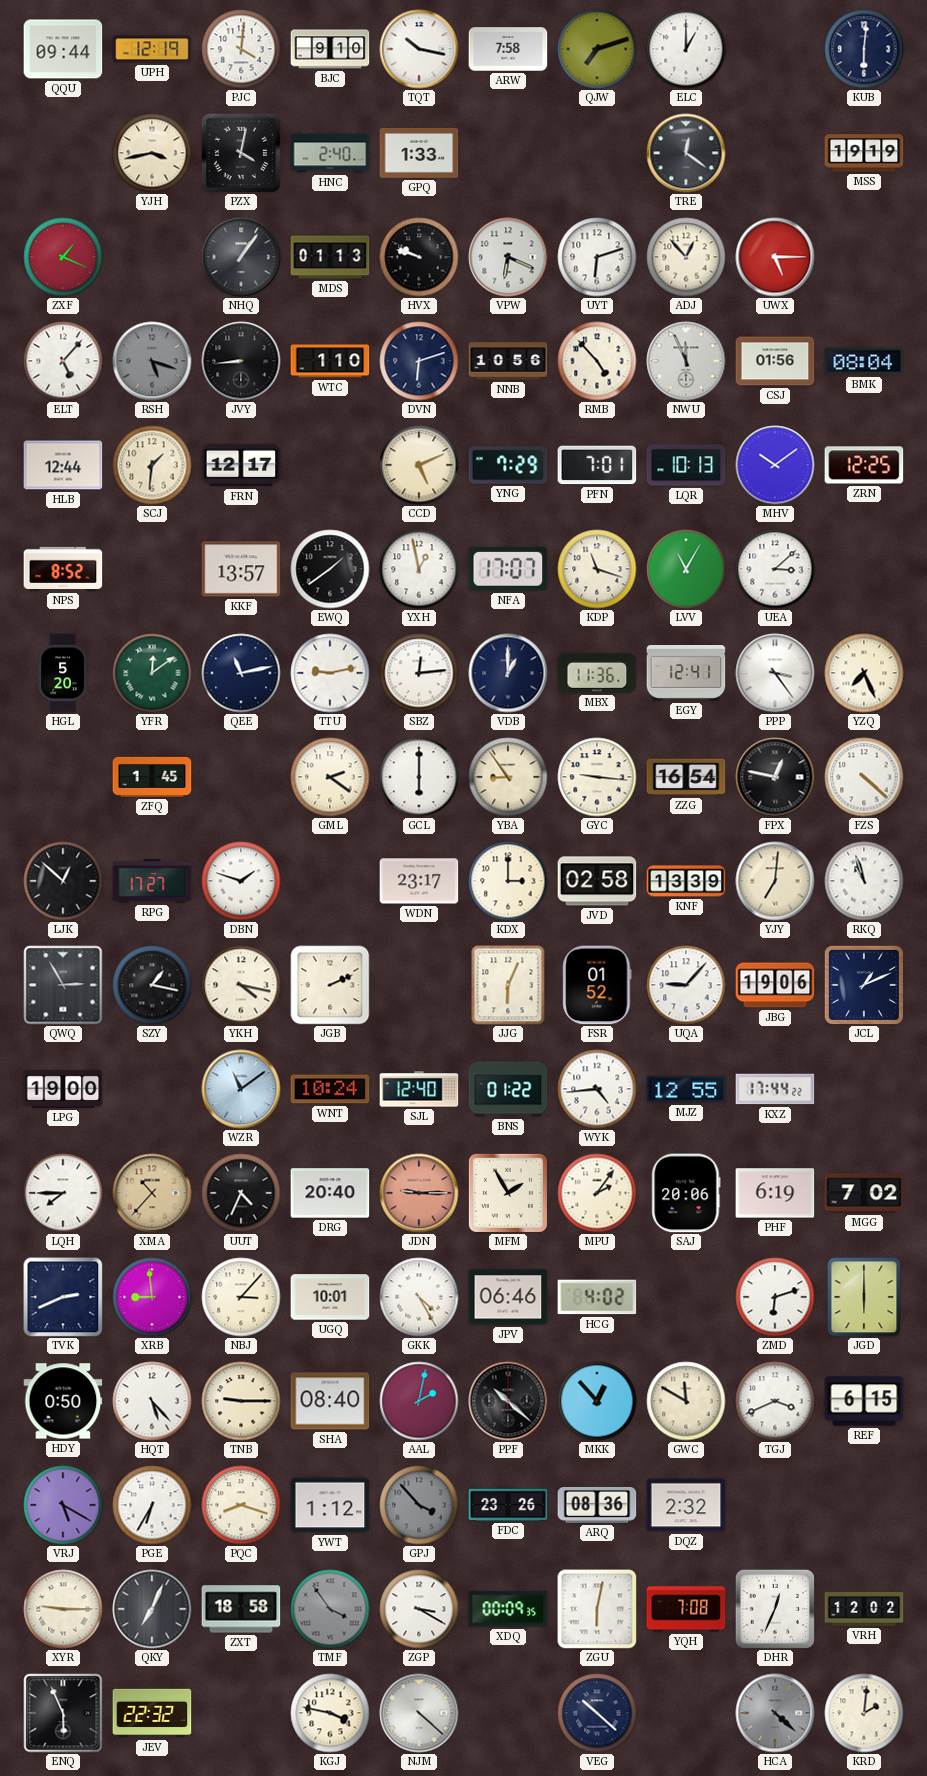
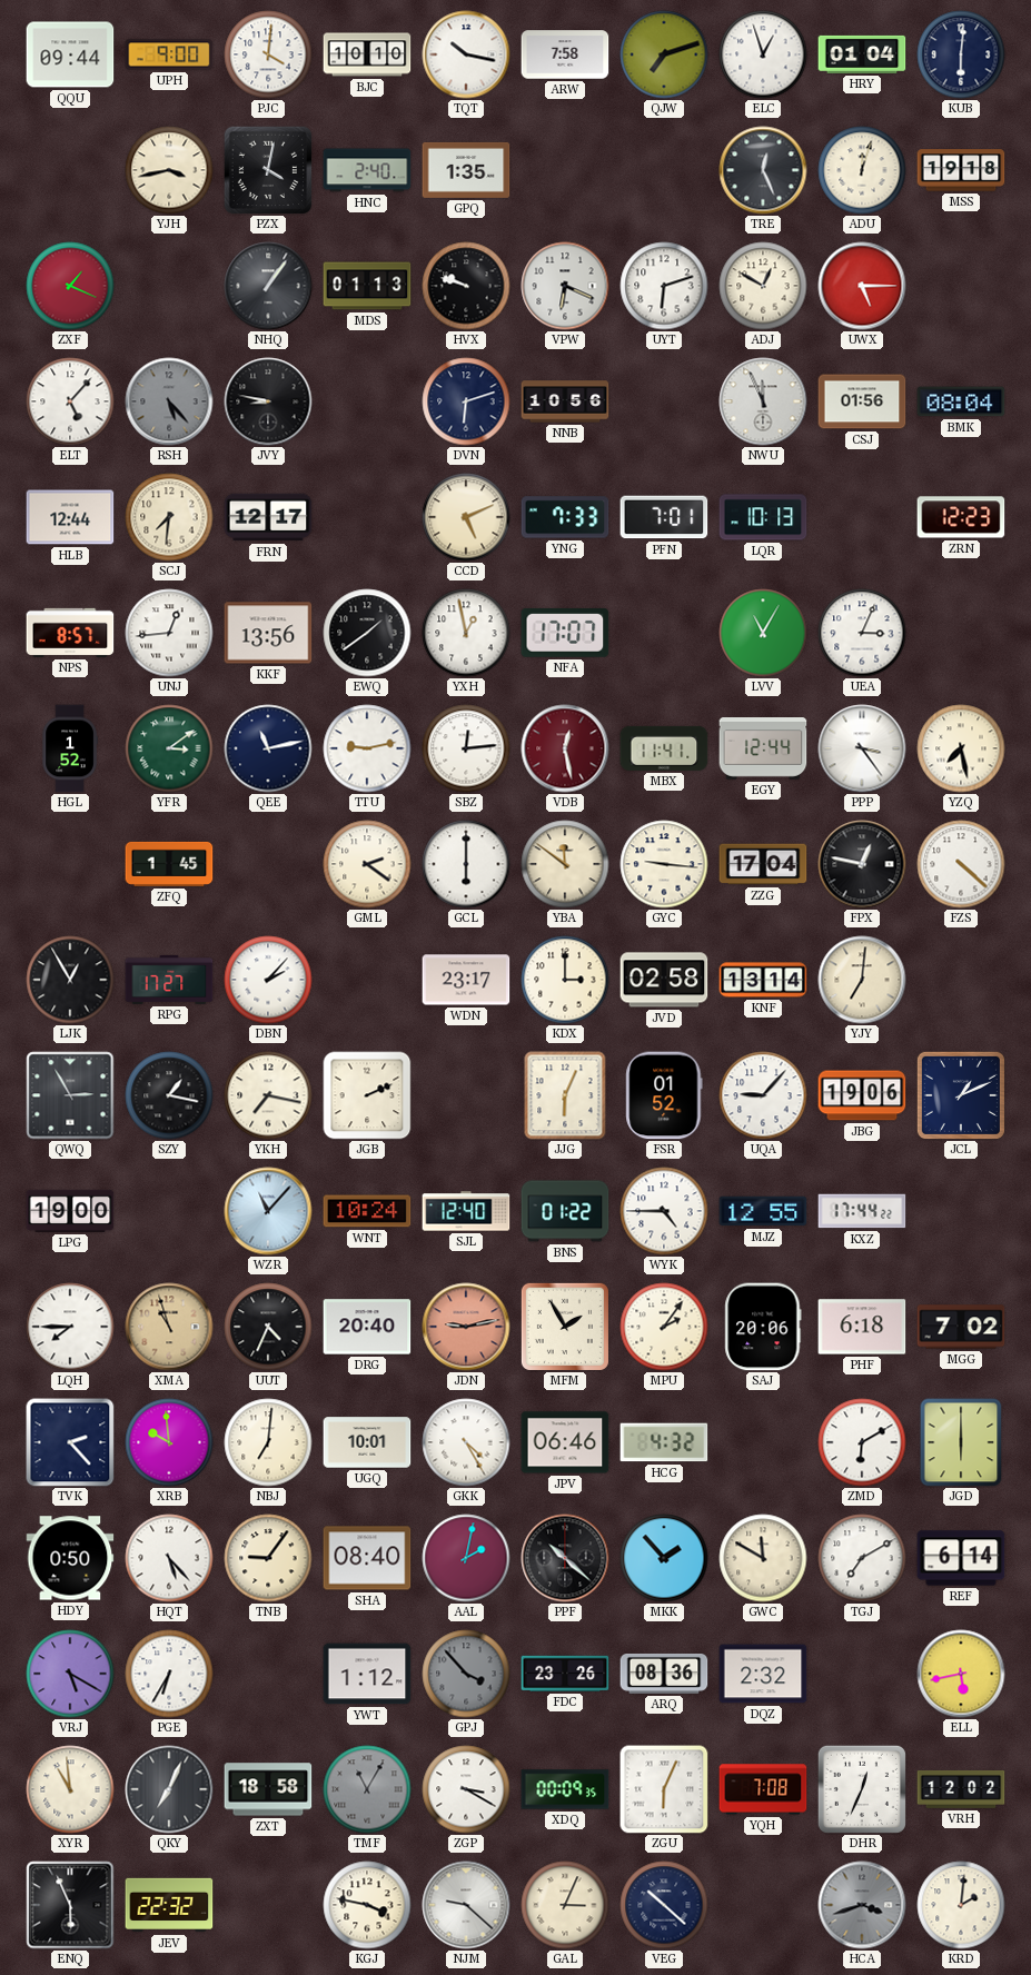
UPH: 12:19 -> 9:00
BJC: 9:10 -> 10:10
ELC: 1:00 -> 12:57
HRY: none -> 01:04
GPQ: 1:33 -> 1:35
TRE: 12:21 -> 12:26
ADU: none -> 12:03
MSS: 19:19 -> 19:18
ADJ: 12:53 -> 12:50
RSH: 5:18 -> 5:23
JVY: 8:44 -> 8:47
WTC: 1:10 -> none
RMB: 4:53 -> none
SCJ: 1:31 -> 7:31
YNG: 7:29 -> 7:33
MHV: 10:09 -> none
ZRN: 12:25 -> 12:23
NPS: 8:52 -> 8:57
UNJ: none -> 12:44
KKF: 13:57 -> 13:56
KDP: 11:18 -> none
UEA: 3:08 -> 3:04
HGL: 5:20 -> 1:52
YFR: 12:09 -> 3:09
VDB: 1:00 -> 12:28
VDB dial: navy -> burgundy
MBX: 11:36 -> 11:41
EGY: 12:41 -> 12:44
YZQ: 7:26 -> 7:28
YBA: 8:54 -> 11:51
ZZG: 16:54 -> 17:04
LJK: 12:52 -> 12:55
DBN: 1:48 -> 2:07
KNF: 13:39 -> 13:14
RKQ: 10:57 -> none
YKH: 4:17 -> 7:17
WZR: 11:09 -> 11:07
WYK: 4:44 -> 4:45
XMA: 10:37 -> 10:57
JDN: 9:15 -> 9:13
PHF: 6:19 -> 6:18
TVK: 2:41 -> 2:23
XRB: 8:59 -> 9:59
NBJ: 3:07 -> 7:01
HCG: 4:02 -> 4:32
ZMD: 6:12 -> 6:10
TNB: 9:15 -> 9:06
MKK: 12:53 -> 1:53
TGJ: 3:41 -> 7:10
REF: 6:15 -> 6:14
PQC: 8:18 -> none
ELL: none -> 5:43
XYR: 9:15 -> 10:59
TMF: 3:54 -> 11:05
ZGU: 6:02 -> 6:04
NJM: 4:22 -> 9:22
GAL: none -> 3:04
HCA: 4:22 -> 3:42
